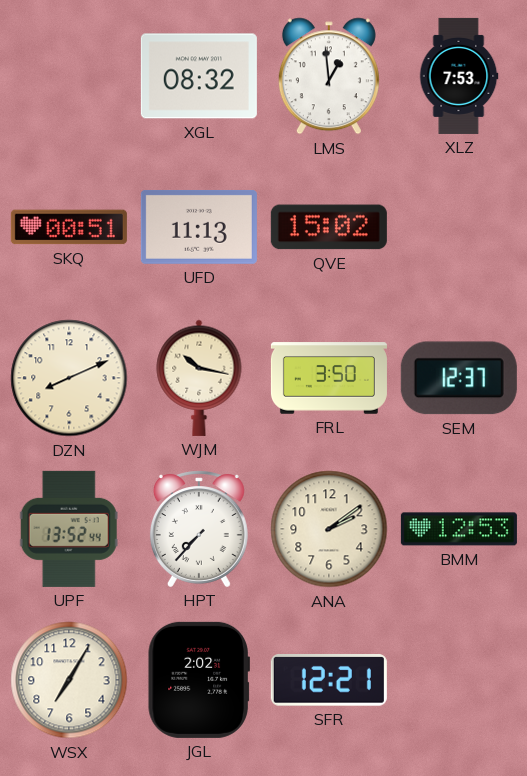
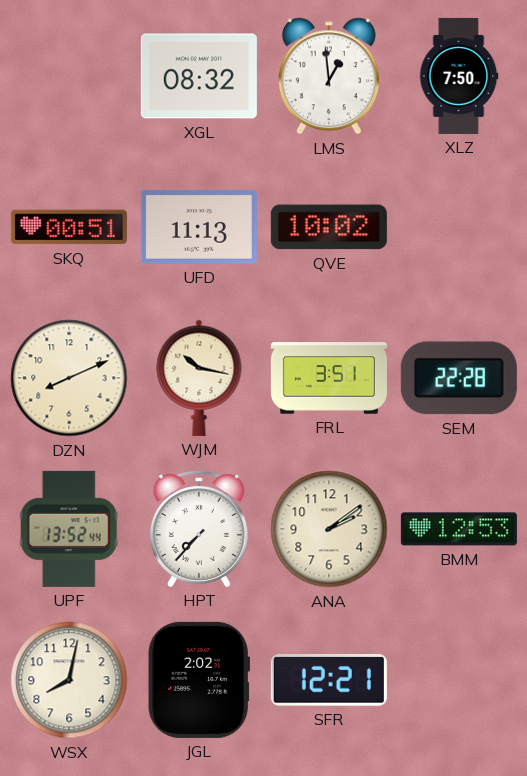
XLZ: 7:53 -> 7:50
QVE: 15:02 -> 10:02
FRL: 3:50 -> 3:51
SEM: 12:37 -> 22:28
WSX: 7:05 -> 8:02
